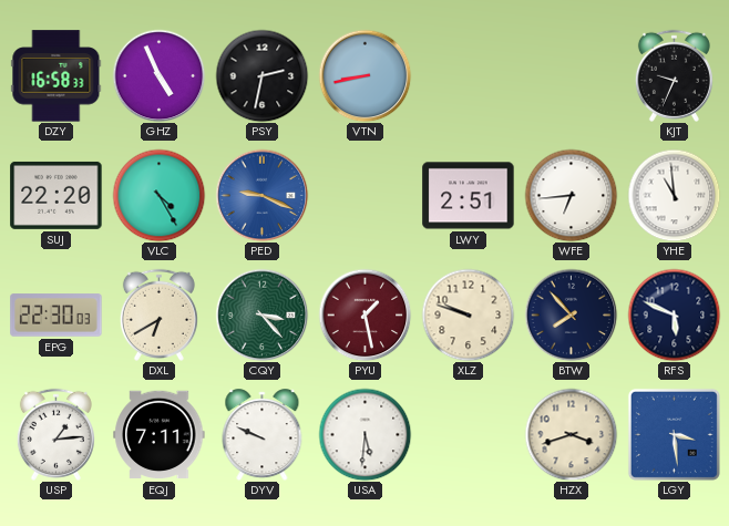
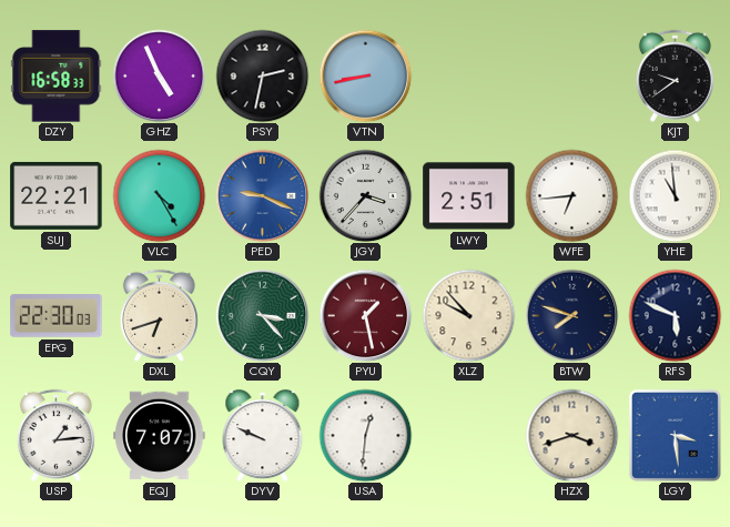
KJT: 9:34 -> 9:39
SUJ: 22:20 -> 22:21
JGY: none -> 3:37
DXL: 6:40 -> 6:42
XLZ: 9:48 -> 9:53
BTW: 7:53 -> 7:48
EQJ: 7:11 -> 7:07
USA: 5:31 -> 12:31
